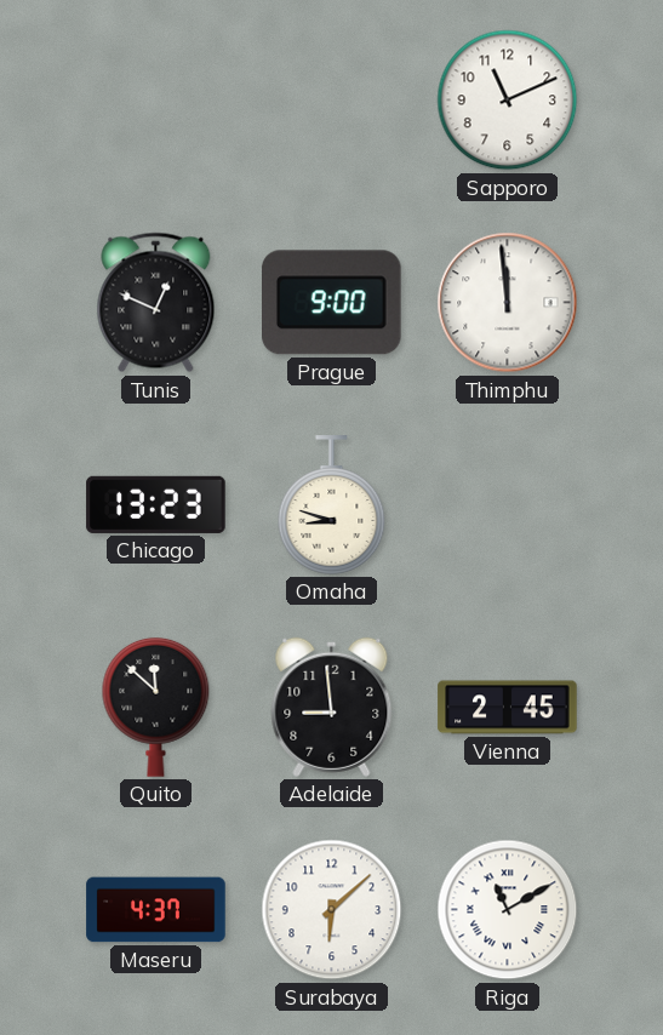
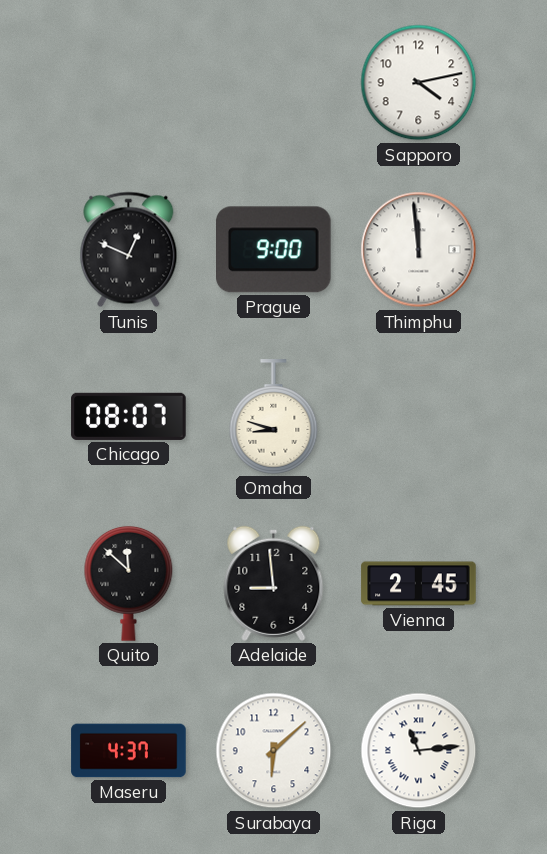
Sapporo: 11:11 -> 4:13
Chicago: 13:23 -> 08:07
Riga: 11:10 -> 11:14
